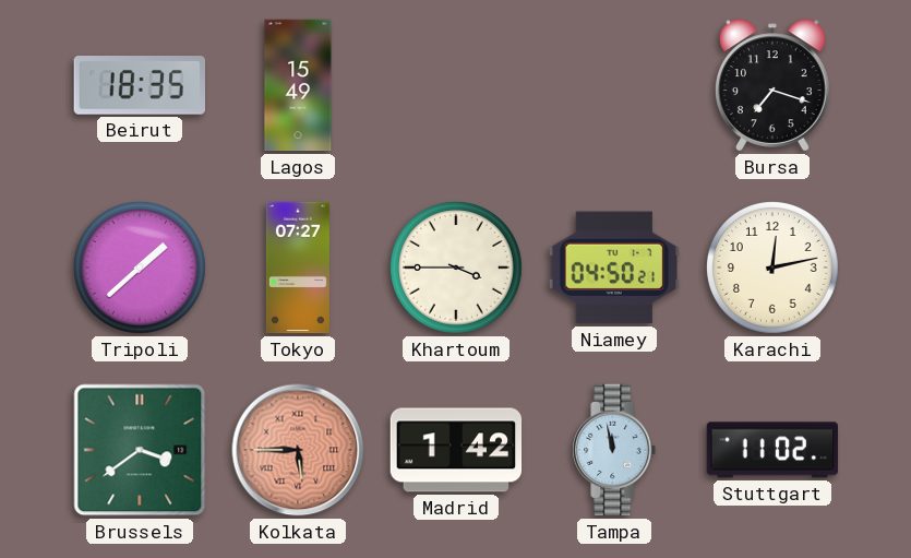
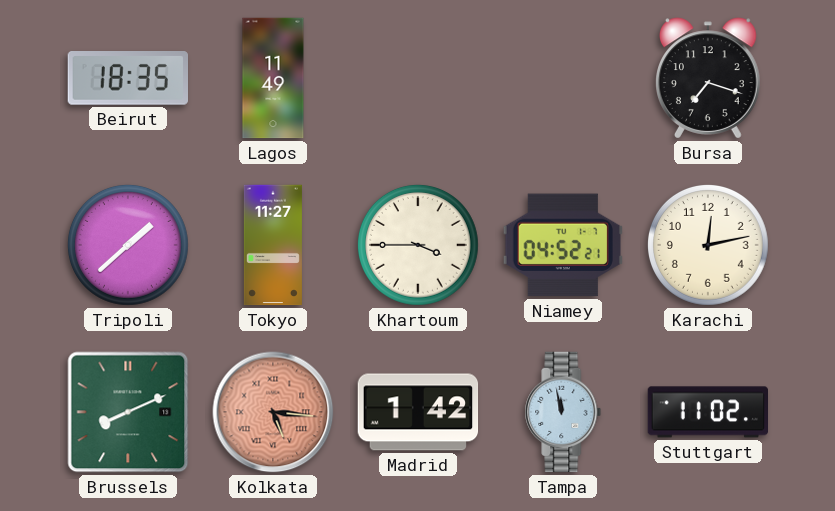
Lagos: 15:49 -> 11:49
Tokyo: 07:27 -> 11:27
Niamey: 04:50 -> 04:52
Brussels: 3:39 -> 8:11
Kolkata: 5:45 -> 5:16
